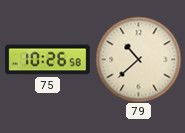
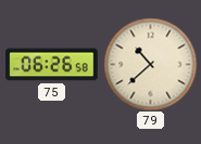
75: 10:26 -> 06:26
